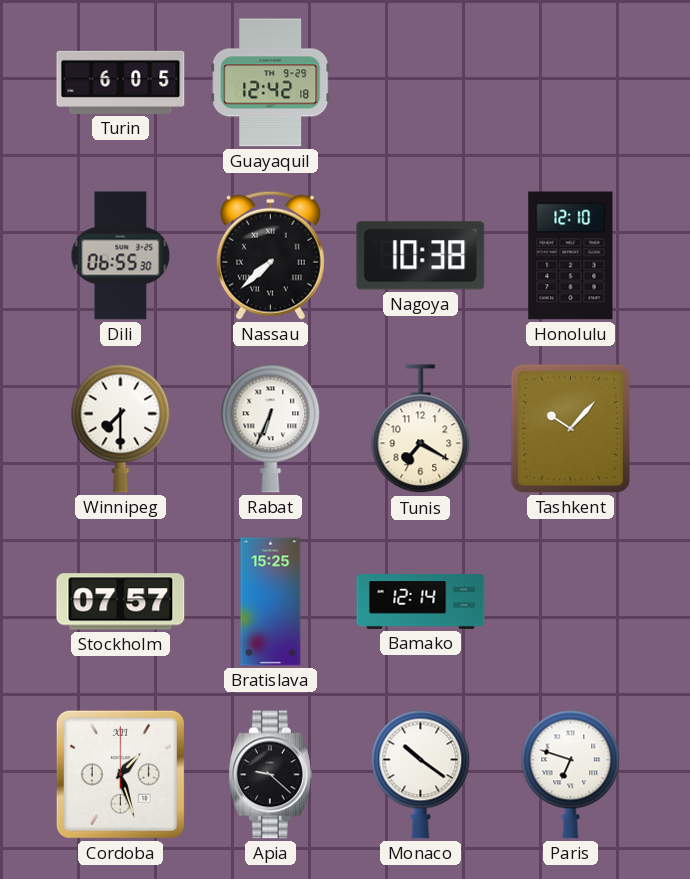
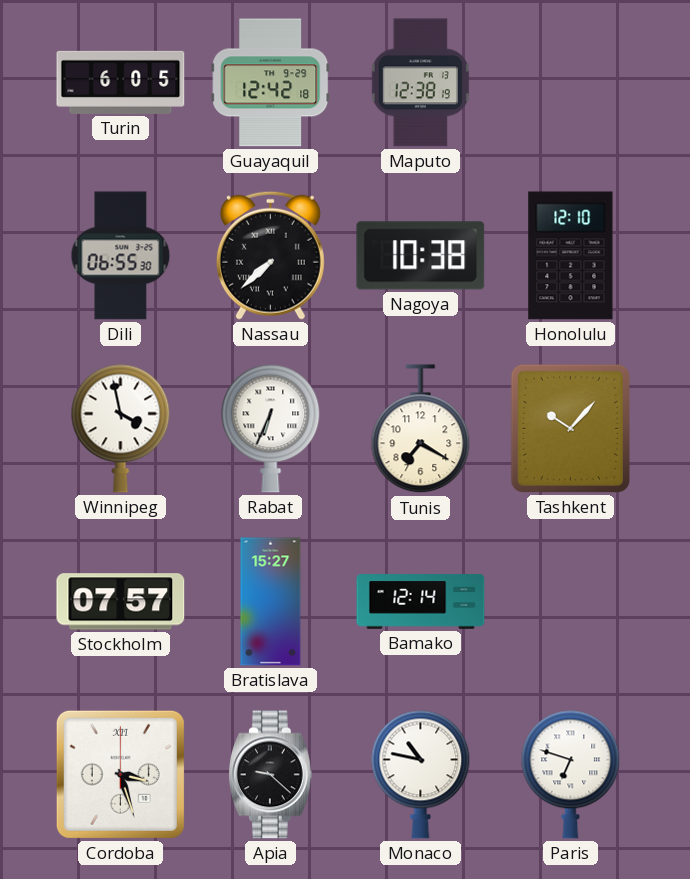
Maputo: none -> 12:38
Winnipeg: 7:30 -> 3:58
Bratislava: 15:25 -> 15:27
Cordoba: 1:27 -> 3:27
Monaco: 10:21 -> 10:47
